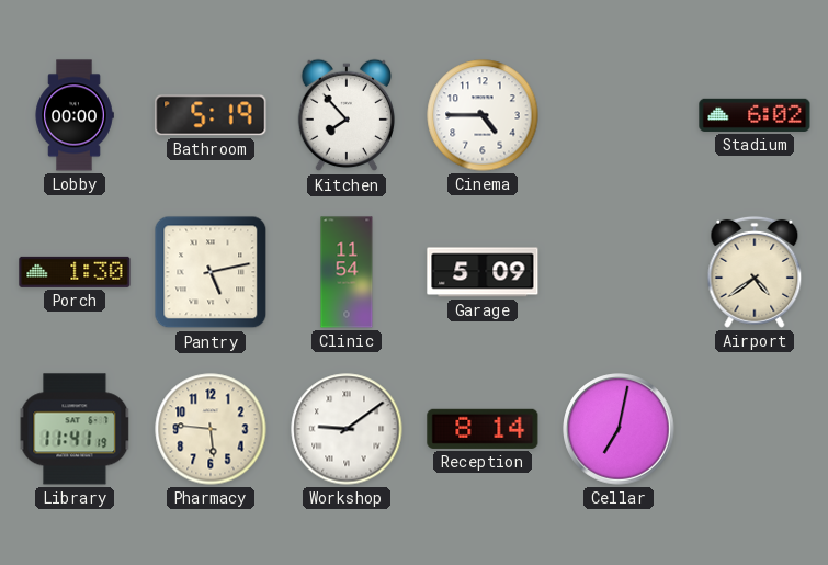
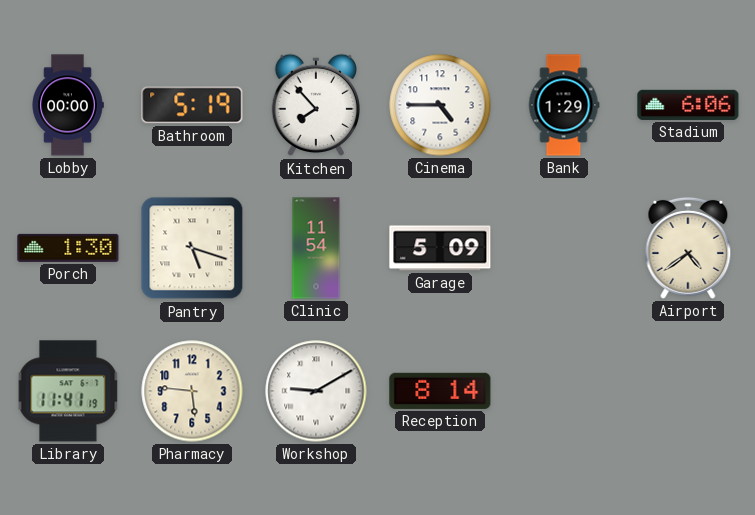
Bank: none -> 1:29
Stadium: 6:02 -> 6:06
Pantry: 5:13 -> 5:18
Workshop: 9:09 -> 9:10
Cellar: 7:02 -> none
